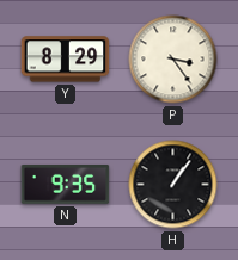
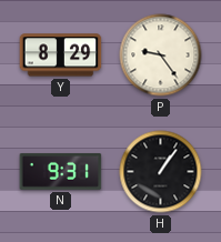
P: 3:24 -> 9:24
N: 9:35 -> 9:31
